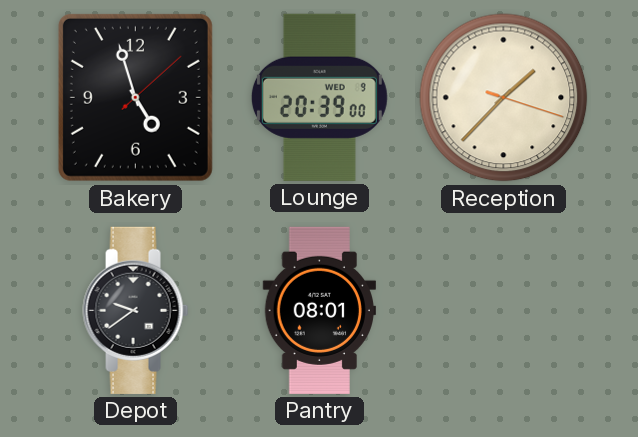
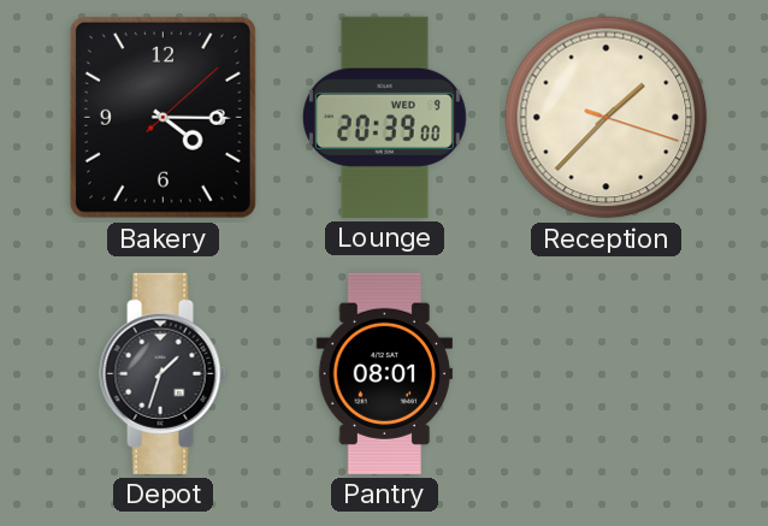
Bakery: 4:57 -> 4:15
Depot: 9:39 -> 1:33
